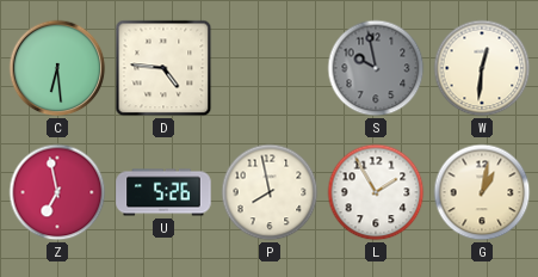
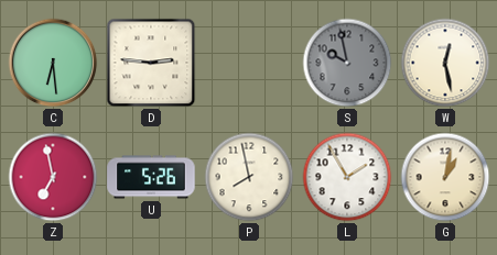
D: 4:46 -> 2:46
W: 12:31 -> 12:28
